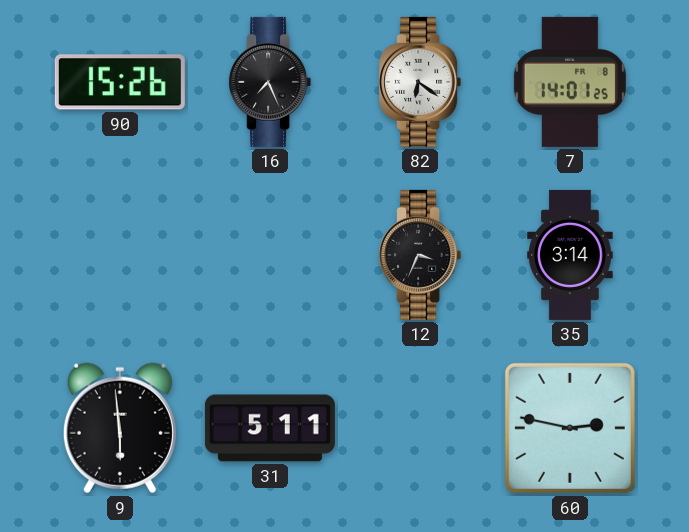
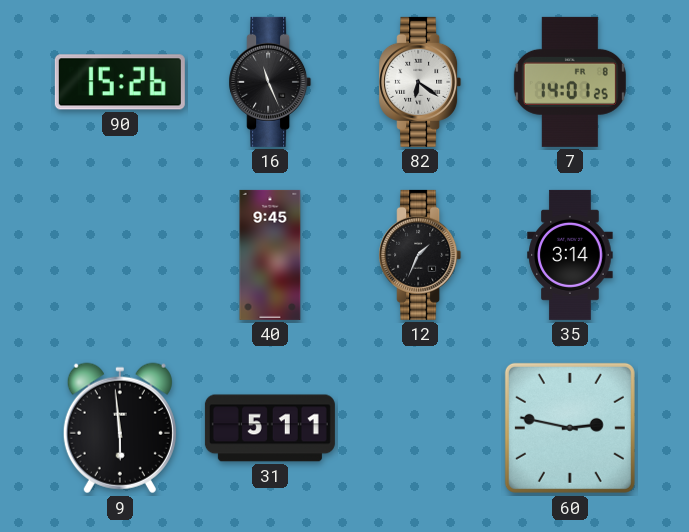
16: 7:26 -> 11:26
40: none -> 9:45
12: 3:34 -> 1:34
